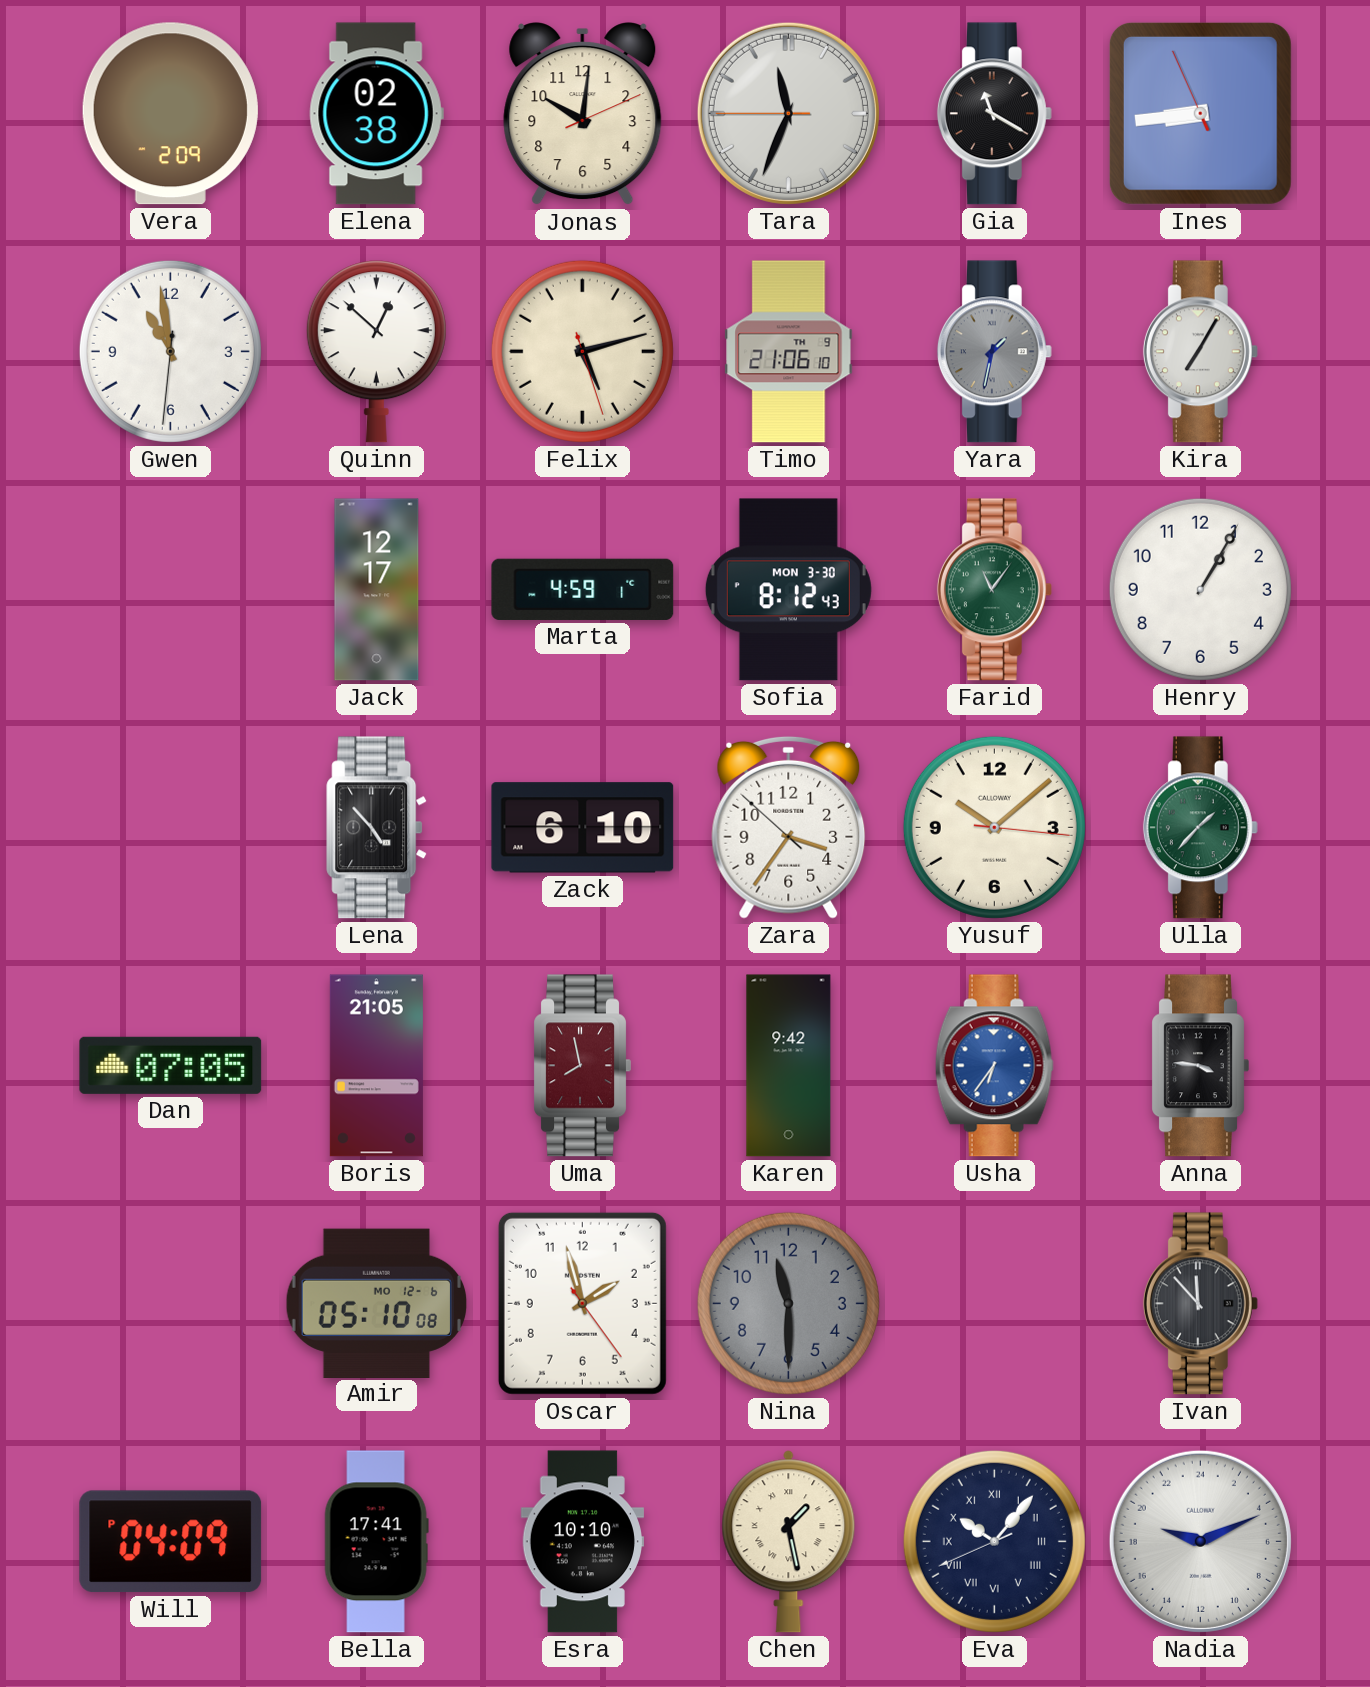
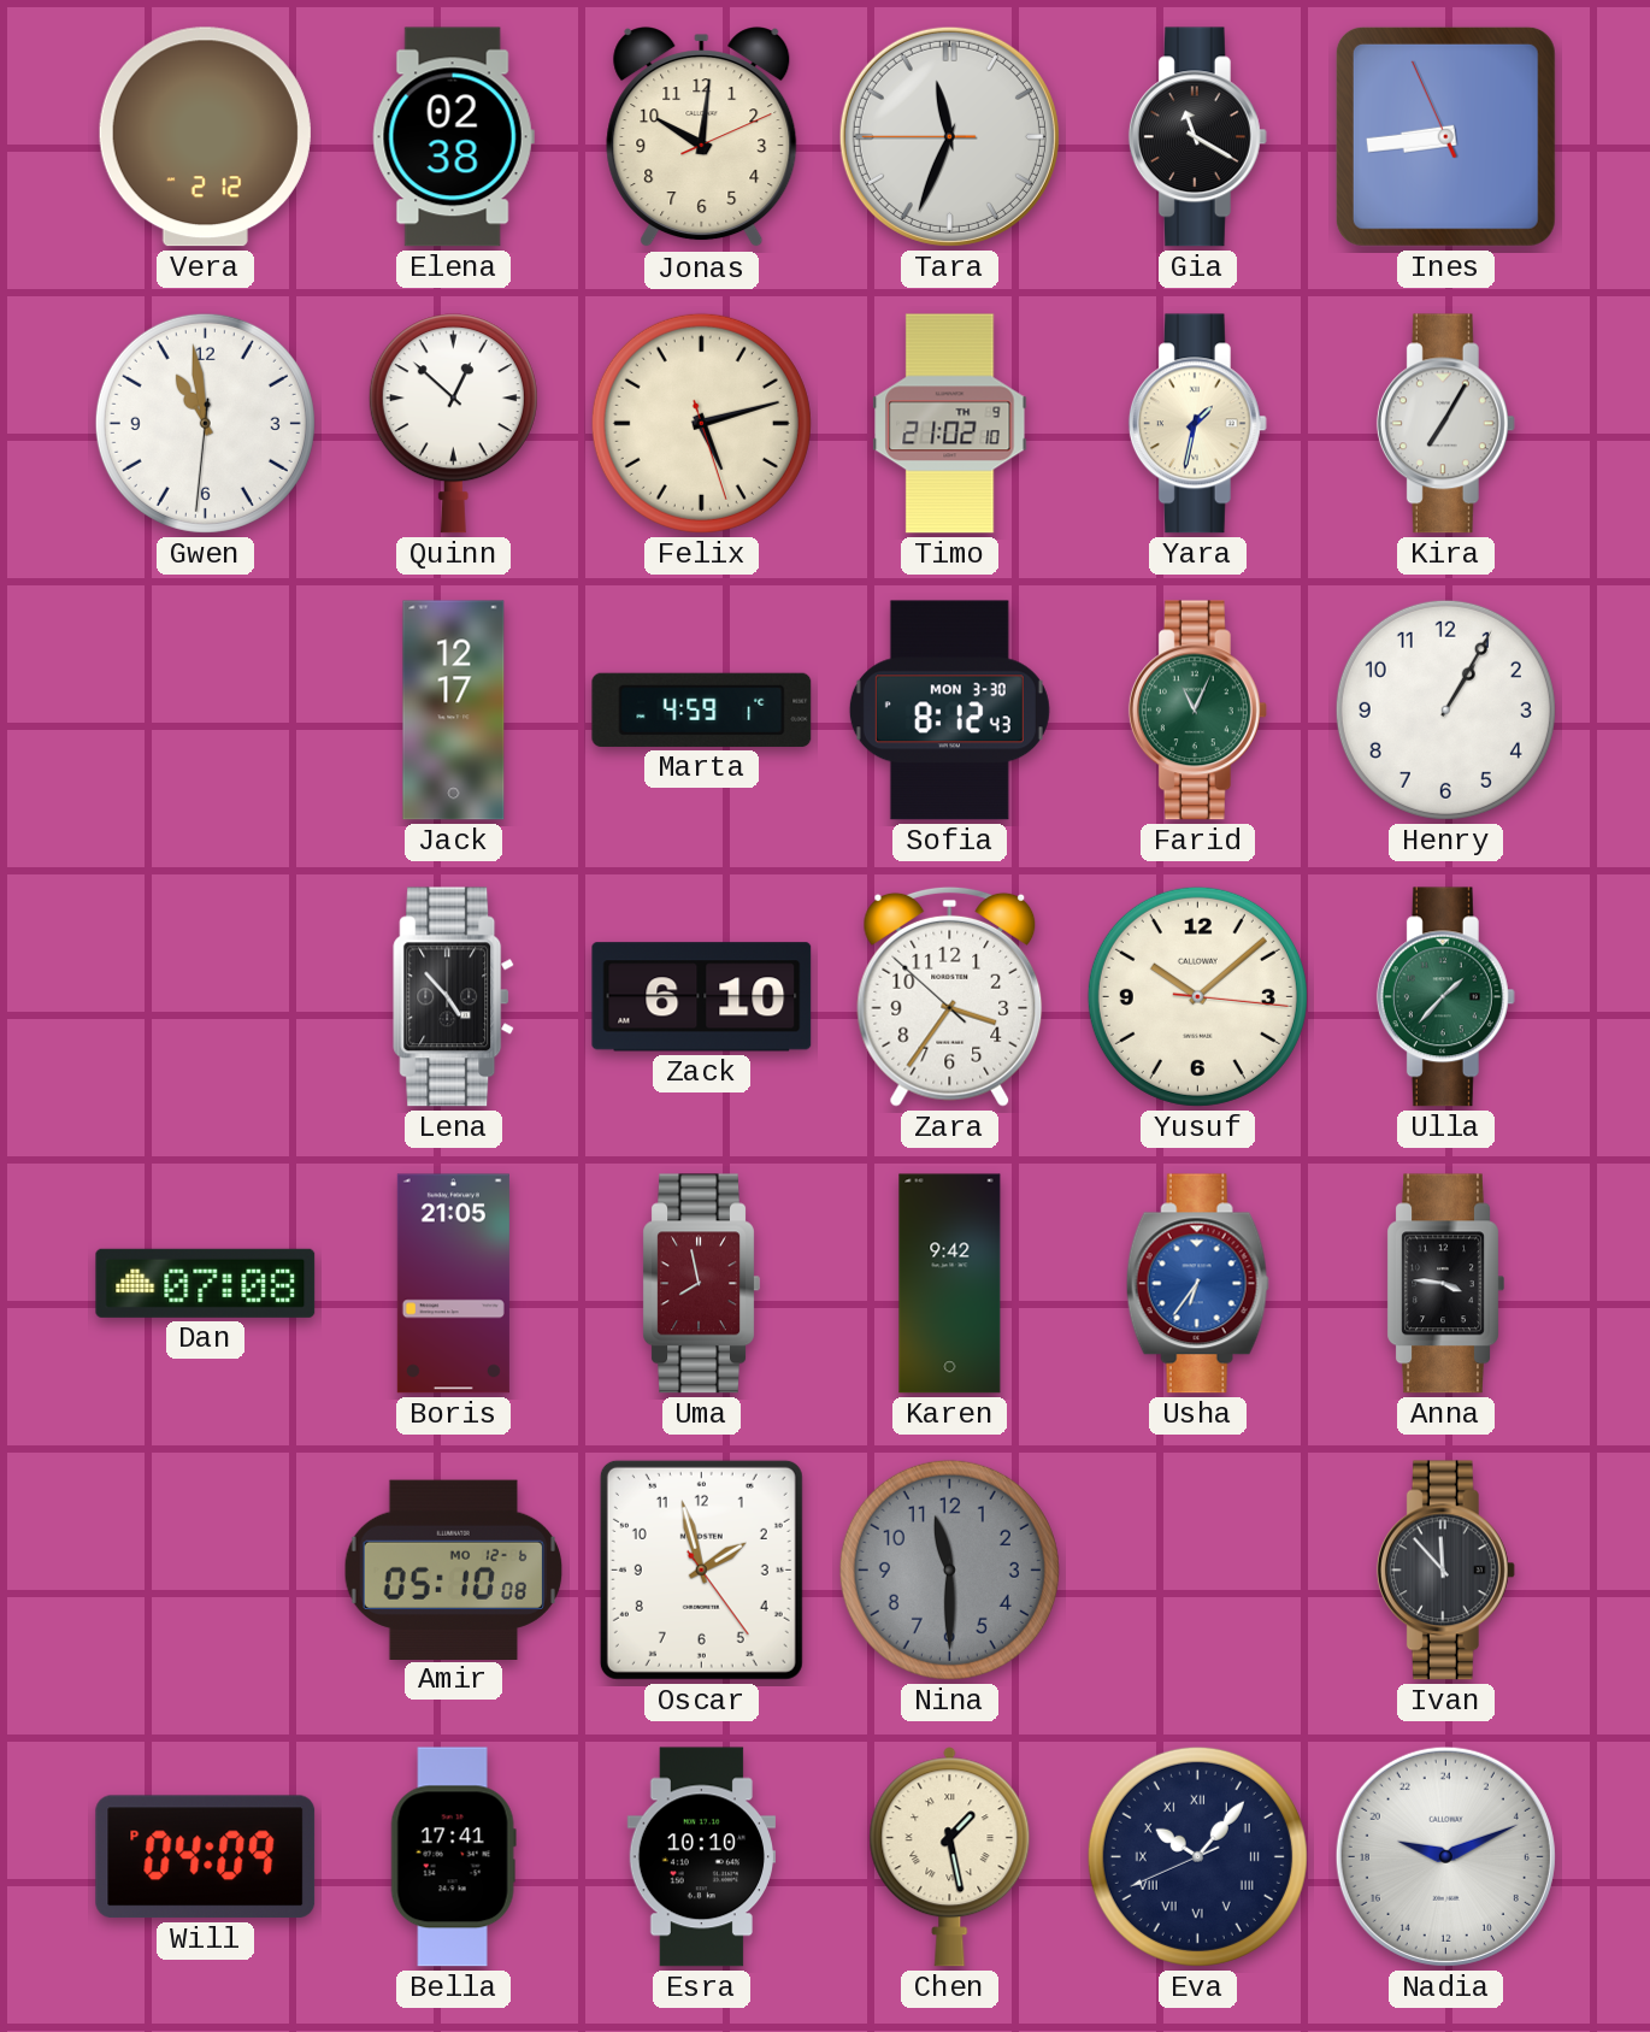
Vera: 2:09 -> 2:12
Timo: 21:06 -> 21:02
Yara dial: grey -> cream
Farid: 11:06 -> 11:04
Dan: 07:05 -> 07:08
